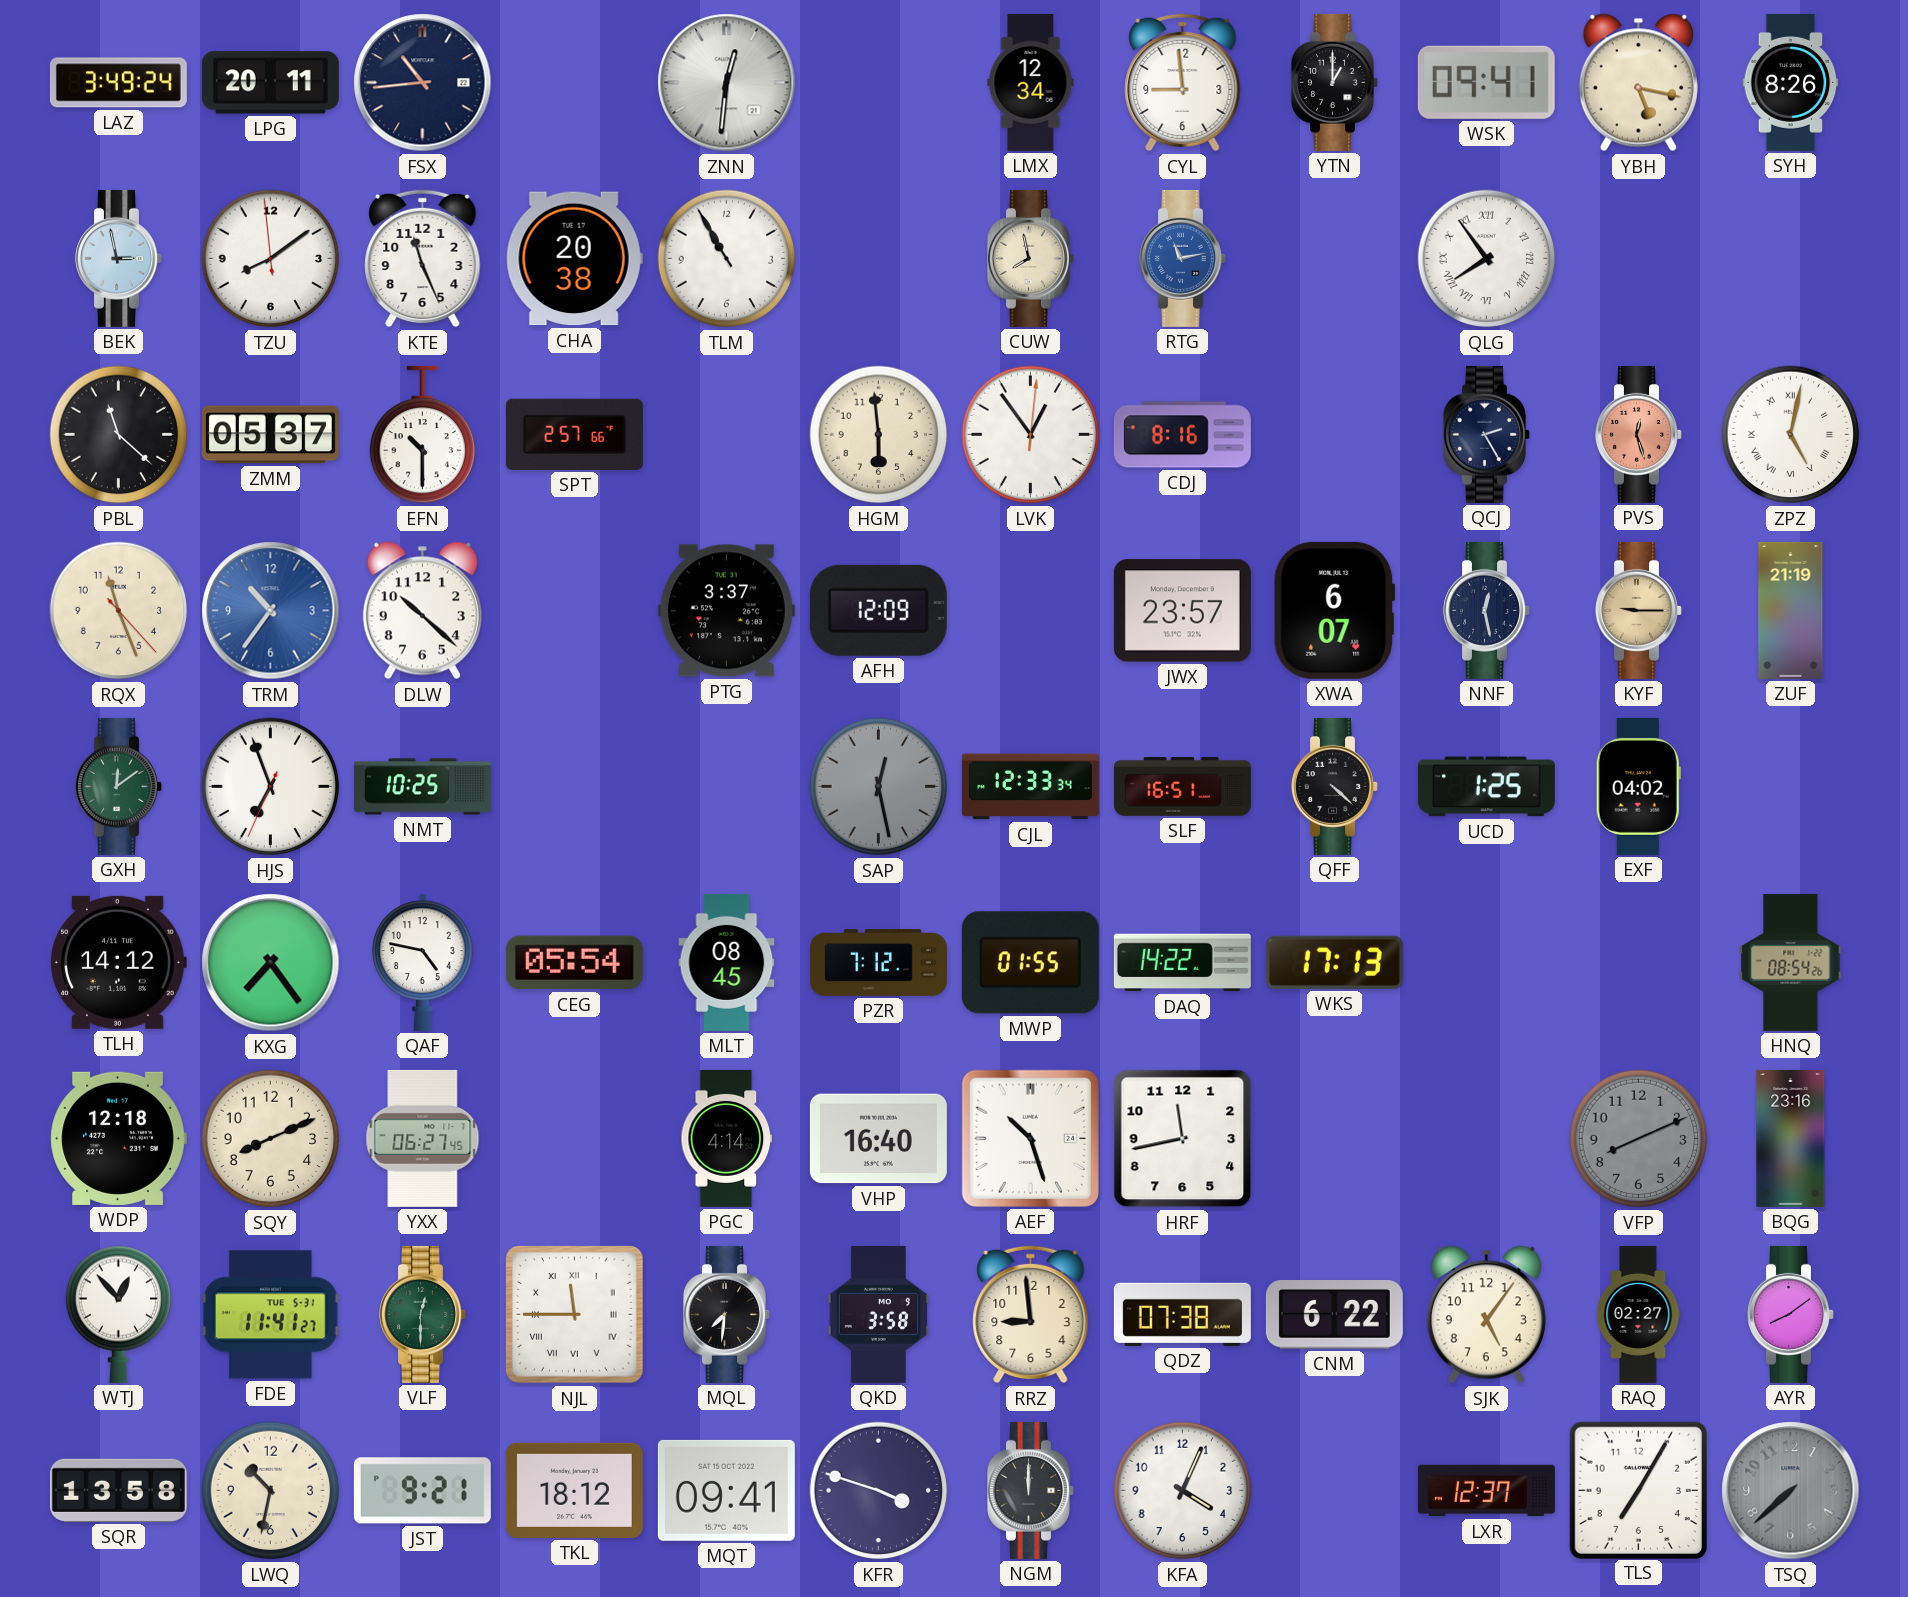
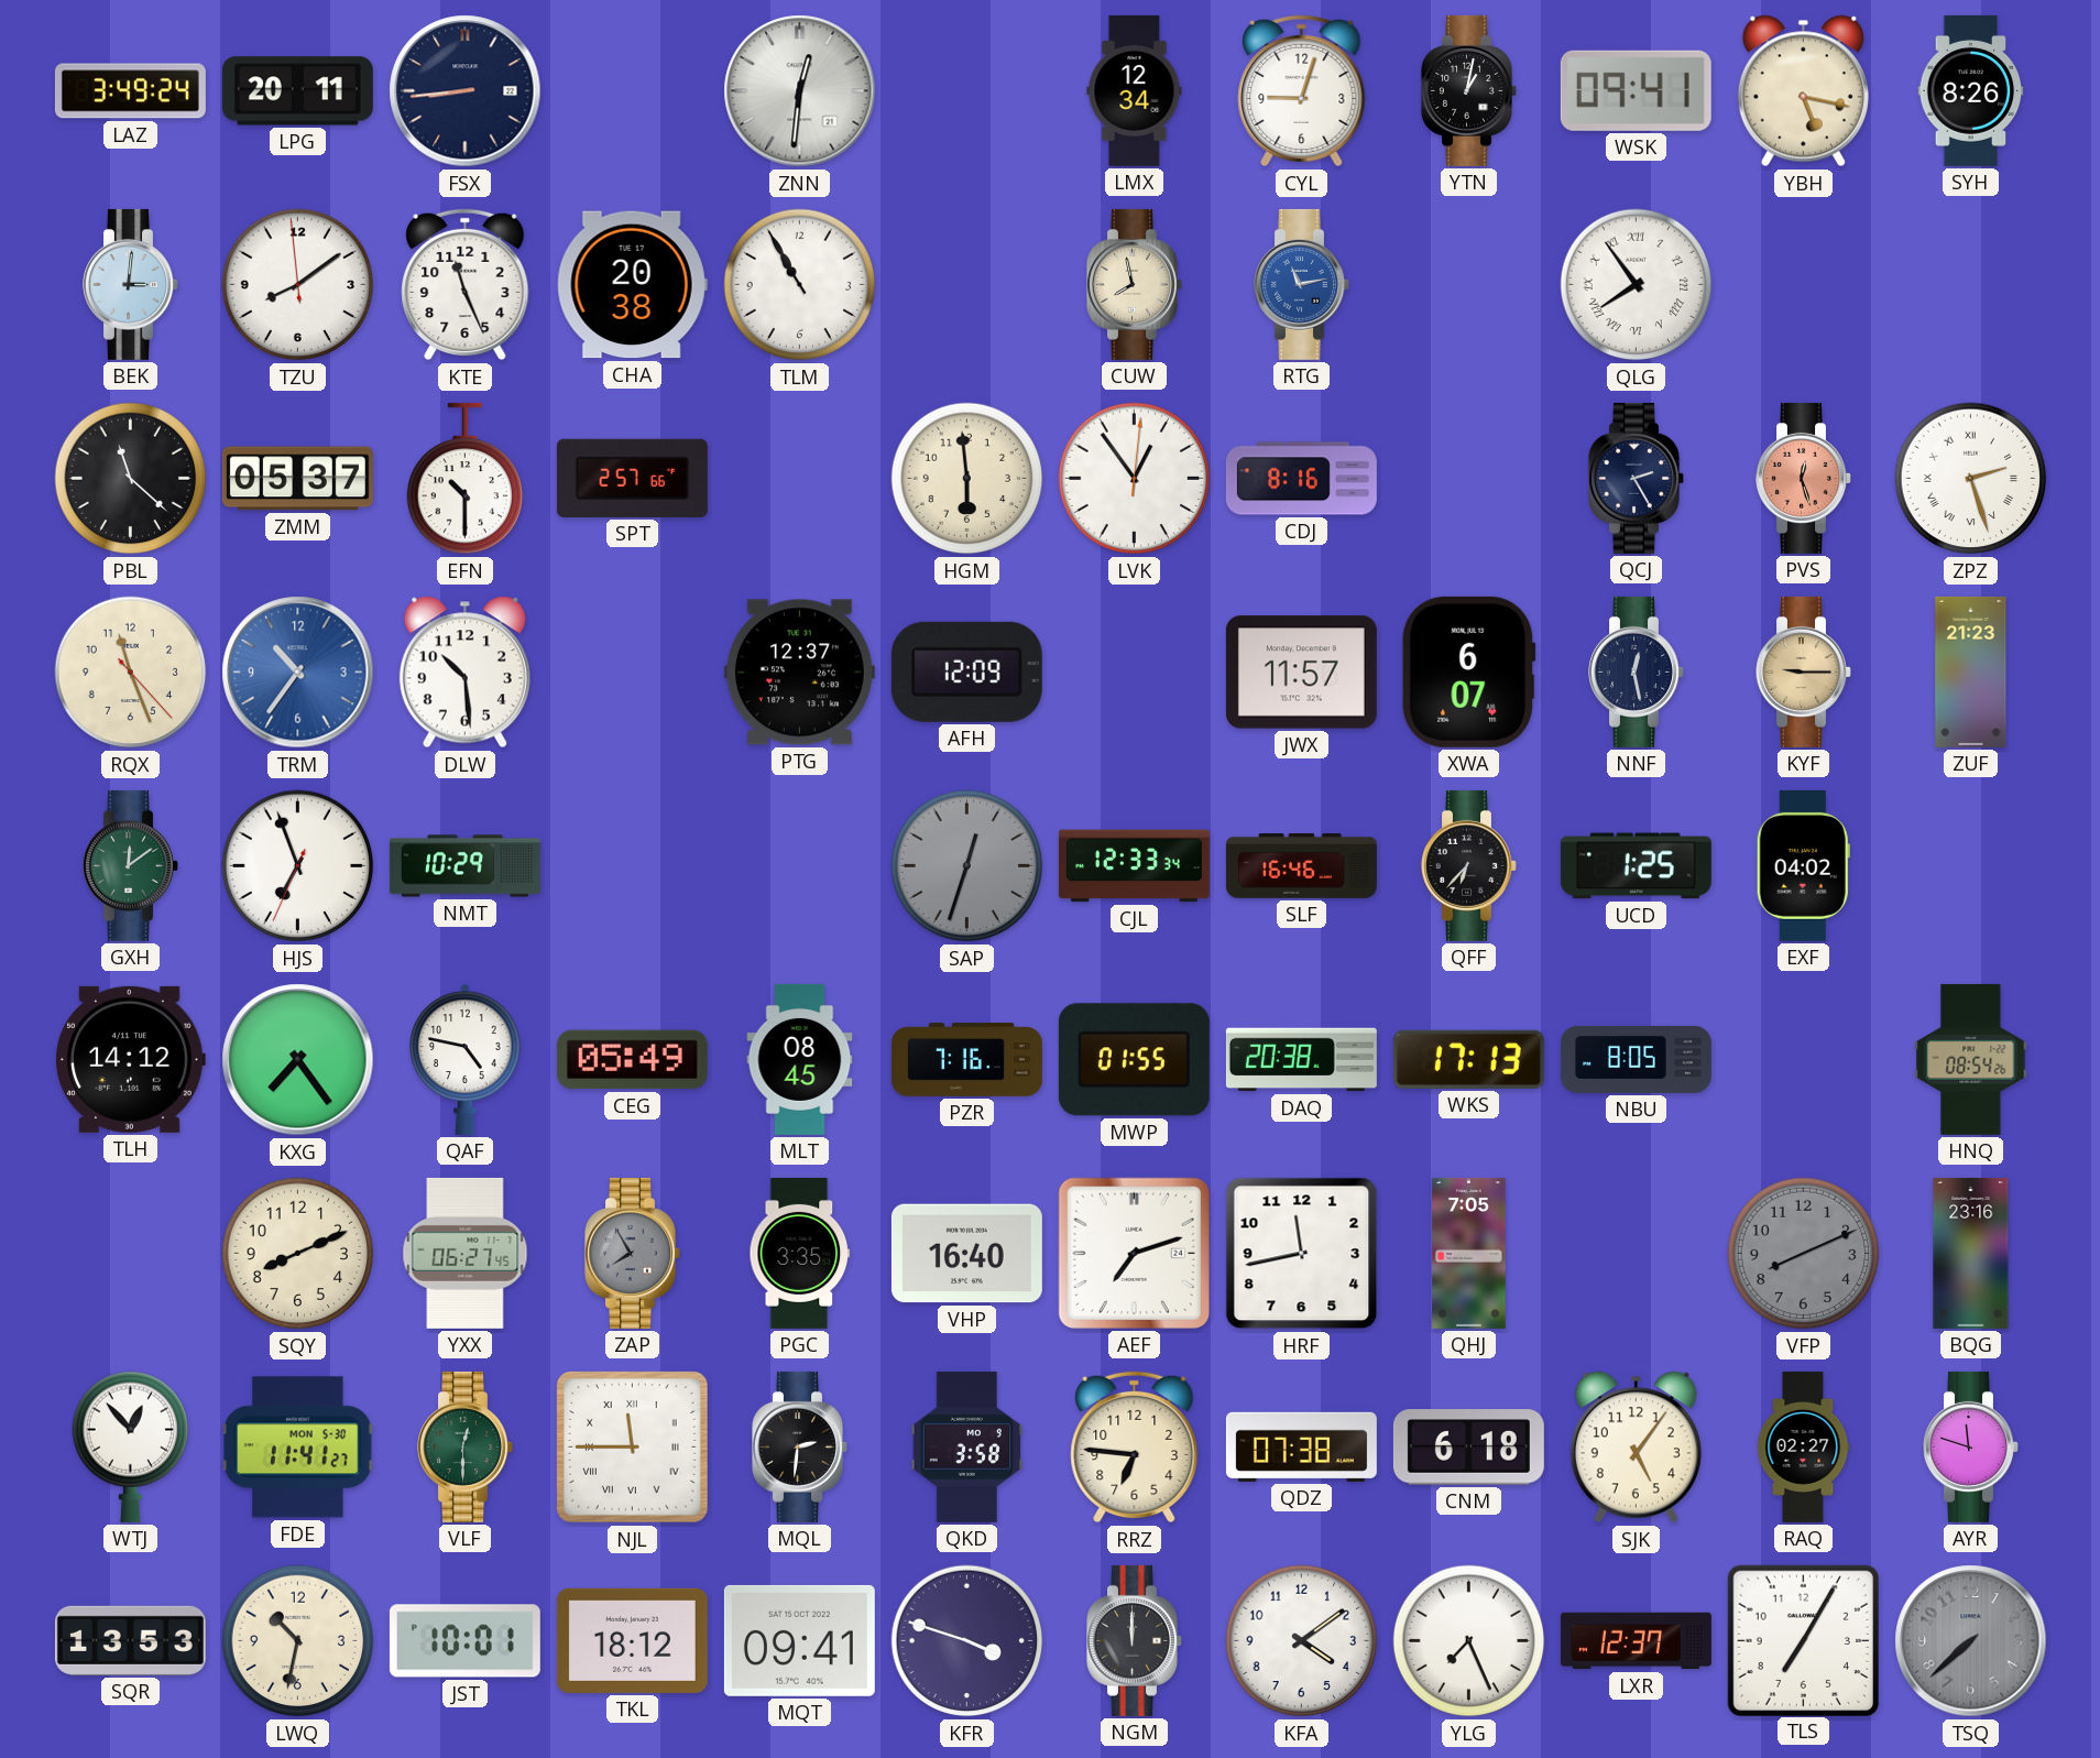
FSX: 10:44 -> 8:44
CYL: 8:59 -> 9:03
YTN: 1:00 -> 1:02
BEK: 2:58 -> 3:01
ZPZ: 5:02 -> 2:27
DLW: 10:22 -> 10:29
PTG: 3:37 -> 12:37
JWX: 23:57 -> 11:57
ZUF: 21:19 -> 21:23
NMT: 10:25 -> 10:29
SAP: 12:28 -> 12:33
SLF: 16:51 -> 16:46
QFF: 4:22 -> 6:37
CEG: 05:54 -> 05:49
PZR: 7:12 -> 7:16
DAQ: 14:22 -> 20:38
NBU: none -> 8:05
WDP: 12:18 -> none
ZAP: none -> 7:55
PGC: 4:14 -> 3:35
AEF: 10:27 -> 7:12
QHJ: none -> 7:05
FDE date: TUE 5-31 -> MON 5-30
MQL: 7:31 -> 2:31
RRZ: 8:59 -> 6:46
CNM: 6:22 -> 6:18
AYR: 8:09 -> 11:48
SQR: 13:58 -> 13:53
JST: 9:21 -> 10:01
KFA: 4:04 -> 4:09
YLG: none -> 7:26
